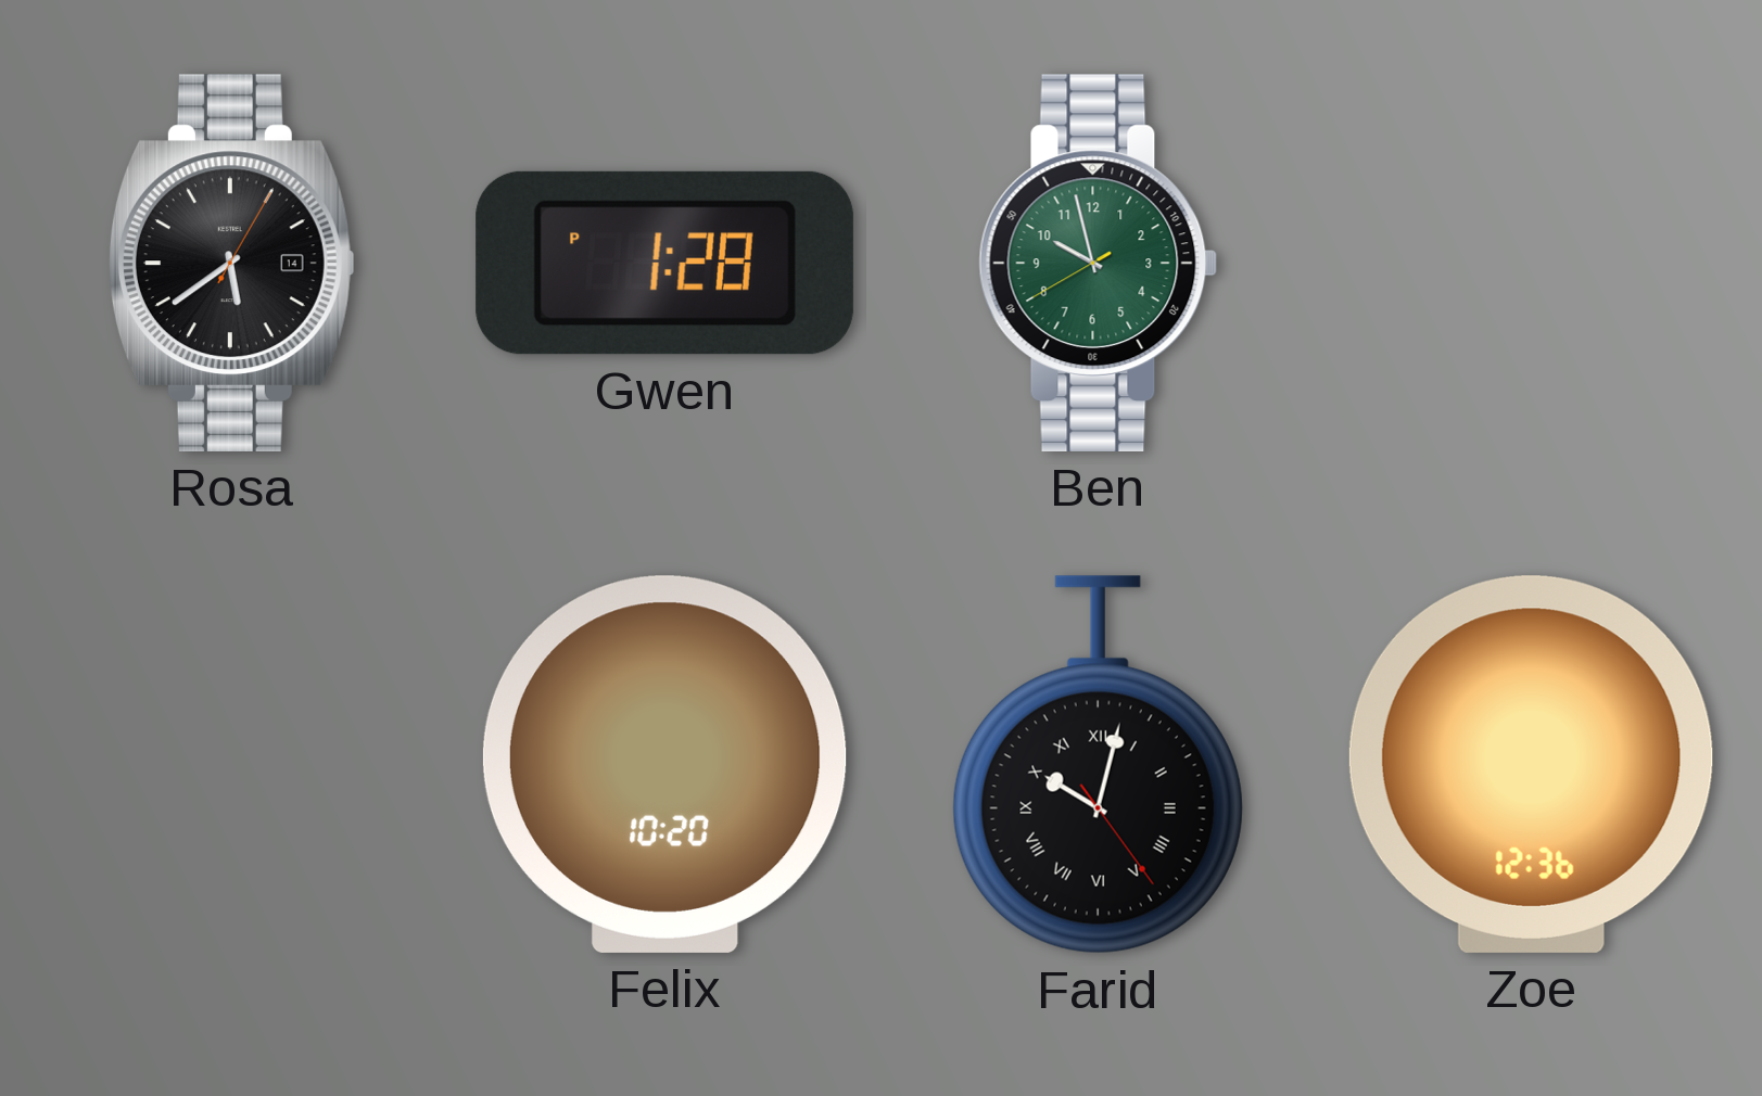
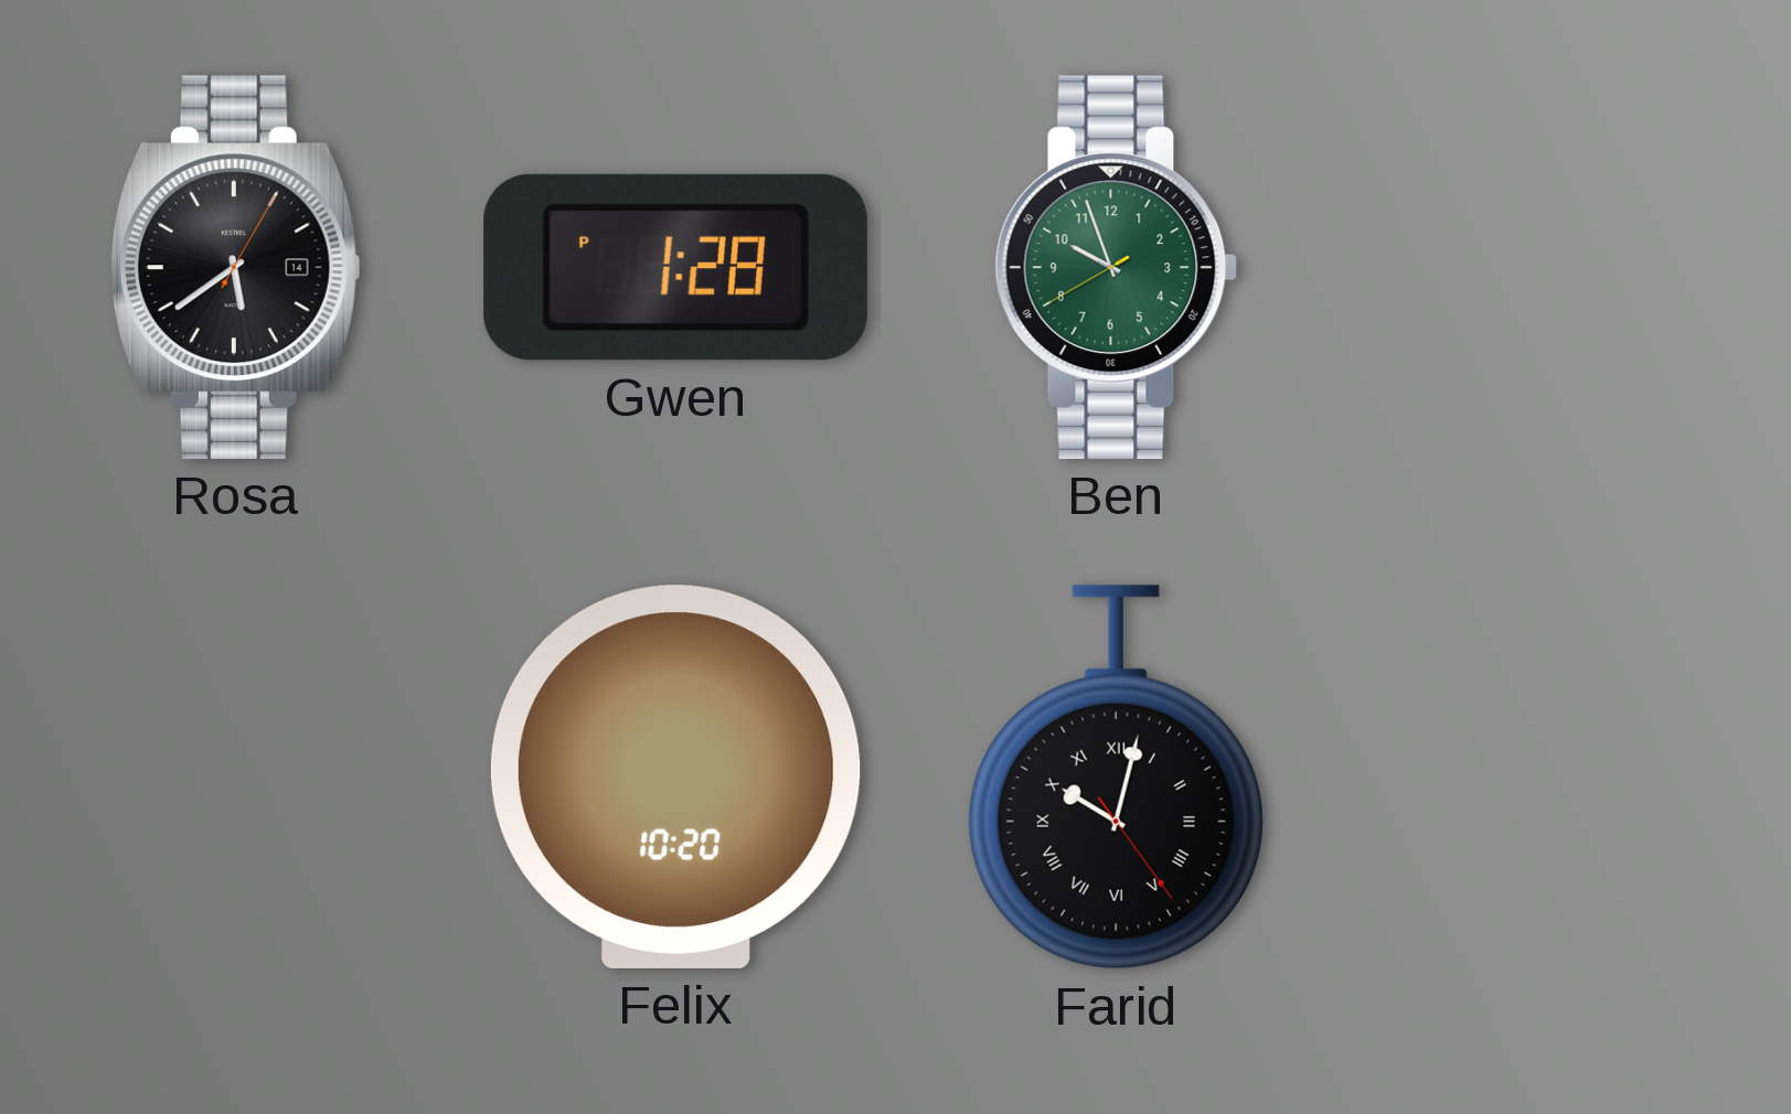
Ben: 9:57 -> 9:56
Zoe: 12:36 -> none
